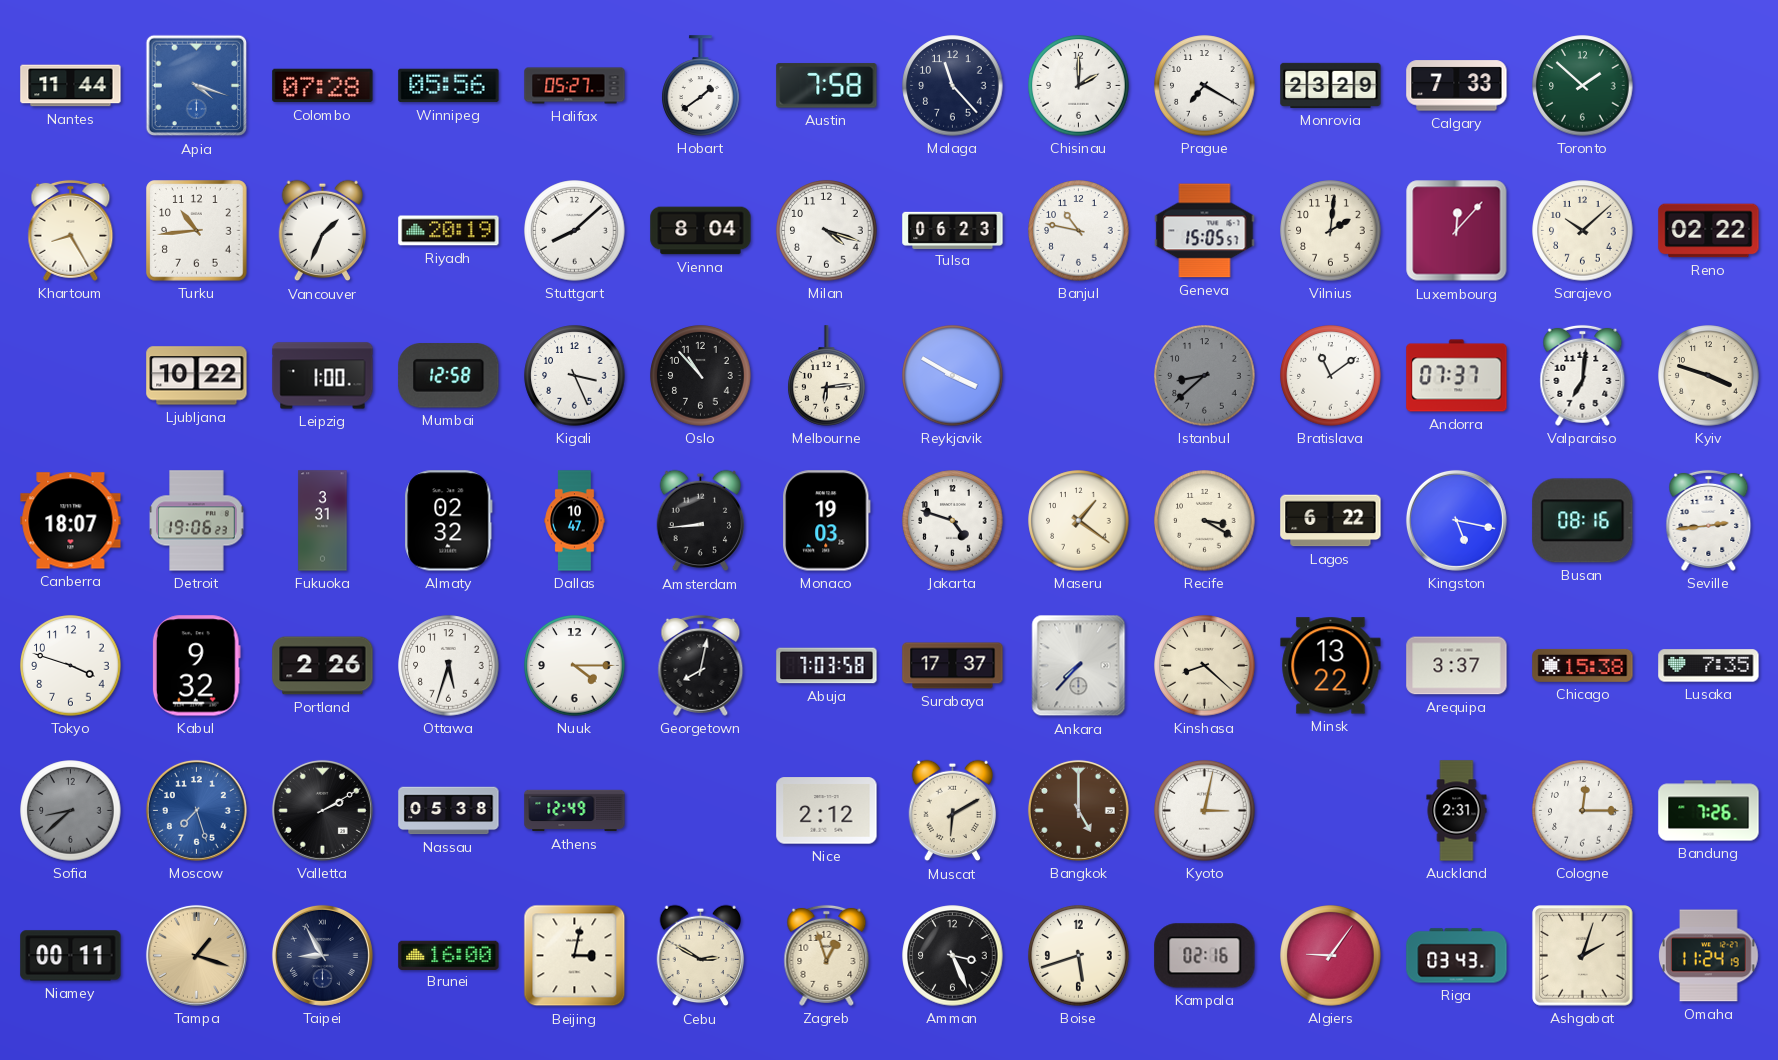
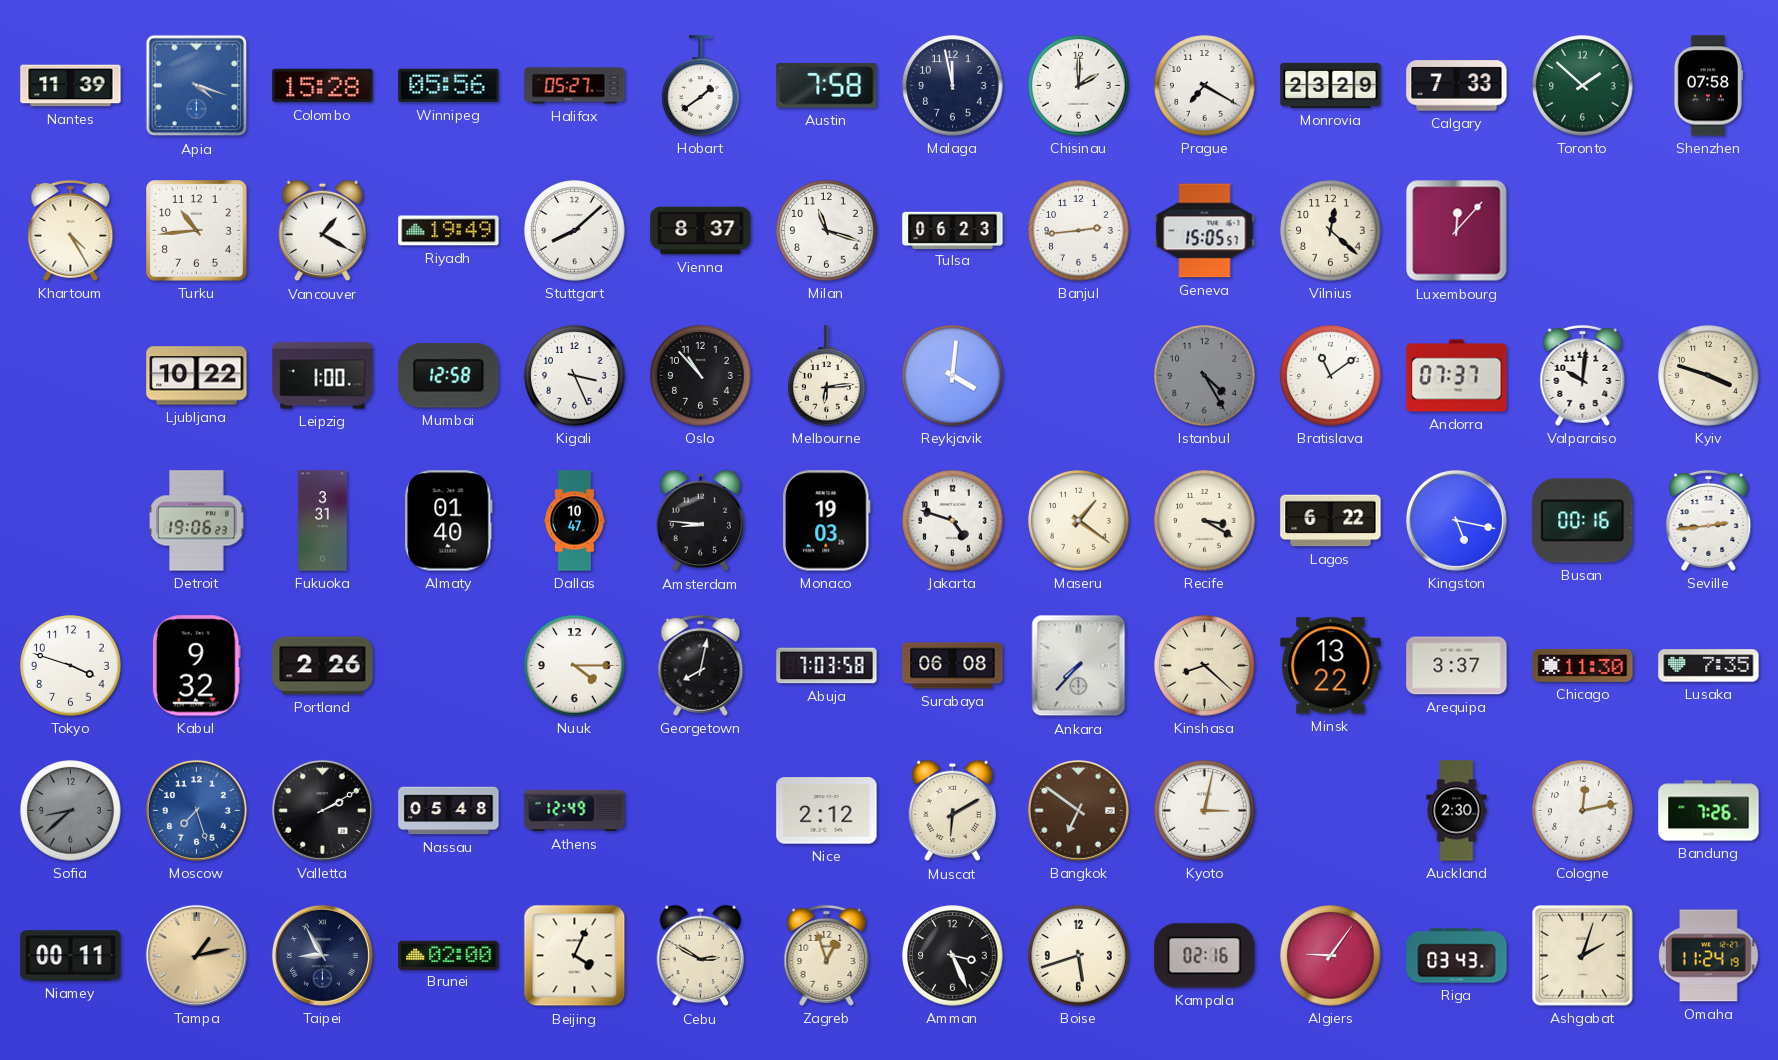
Nantes: 11:44 -> 11:39
Colombo: 07:28 -> 15:28
Malaga: 11:23 -> 11:58
Shenzhen: none -> 07:58
Khartoum: 8:25 -> 4:25
Vancouver: 1:34 -> 1:20
Riyadh: 20:19 -> 19:49
Vienna: 8:04 -> 8:37
Milan: 4:18 -> 11:18
Banjul: 10:47 -> 2:44
Vilnius: 2:01 -> 12:22
Sarajevo: 10:08 -> none
Reno: 02:22 -> none
Reykjavik: 3:50 -> 4:01
Istanbul: 8:38 -> 4:25
Valparaiso: 7:01 -> 10:01
Canberra: 18:07 -> none
Almaty: 02:32 -> 01:40
Amsterdam: 8:44 -> 8:46
Busan: 08:16 -> 00:16
Ottawa: 5:33 -> none
Surabaya: 17:37 -> 06:08
Chicago: 15:38 -> 11:30
Nassau: 05:38 -> 05:48
Bangkok: 5:00 -> 6:51
Auckland: 2:31 -> 2:30
Cologne: 12:15 -> 12:13
Tampa: 1:18 -> 1:13
Brunei: 16:00 -> 02:00
Beijing: 3:02 -> 4:04
